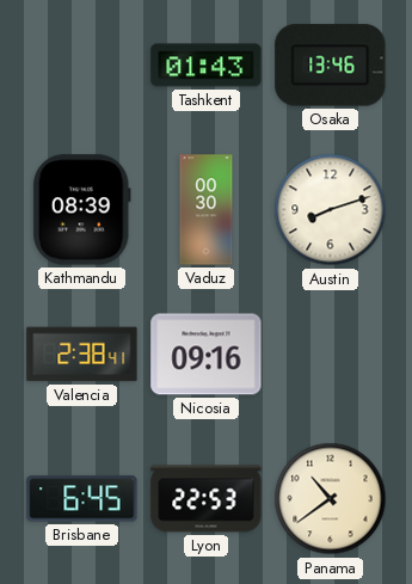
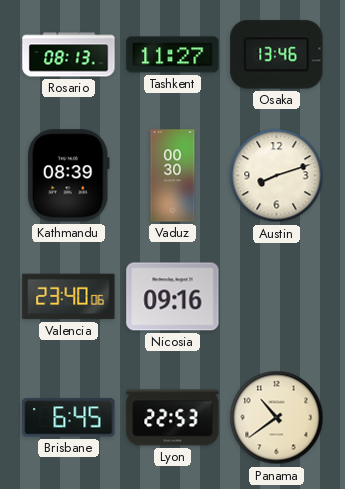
Rosario: none -> 08:13
Tashkent: 01:43 -> 11:27
Valencia: 2:38 -> 23:40
